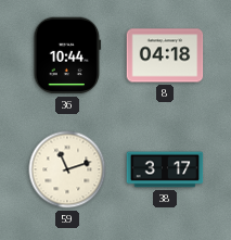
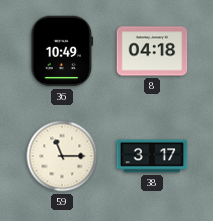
36: 10:44 -> 10:49
59: 11:12 -> 11:15
